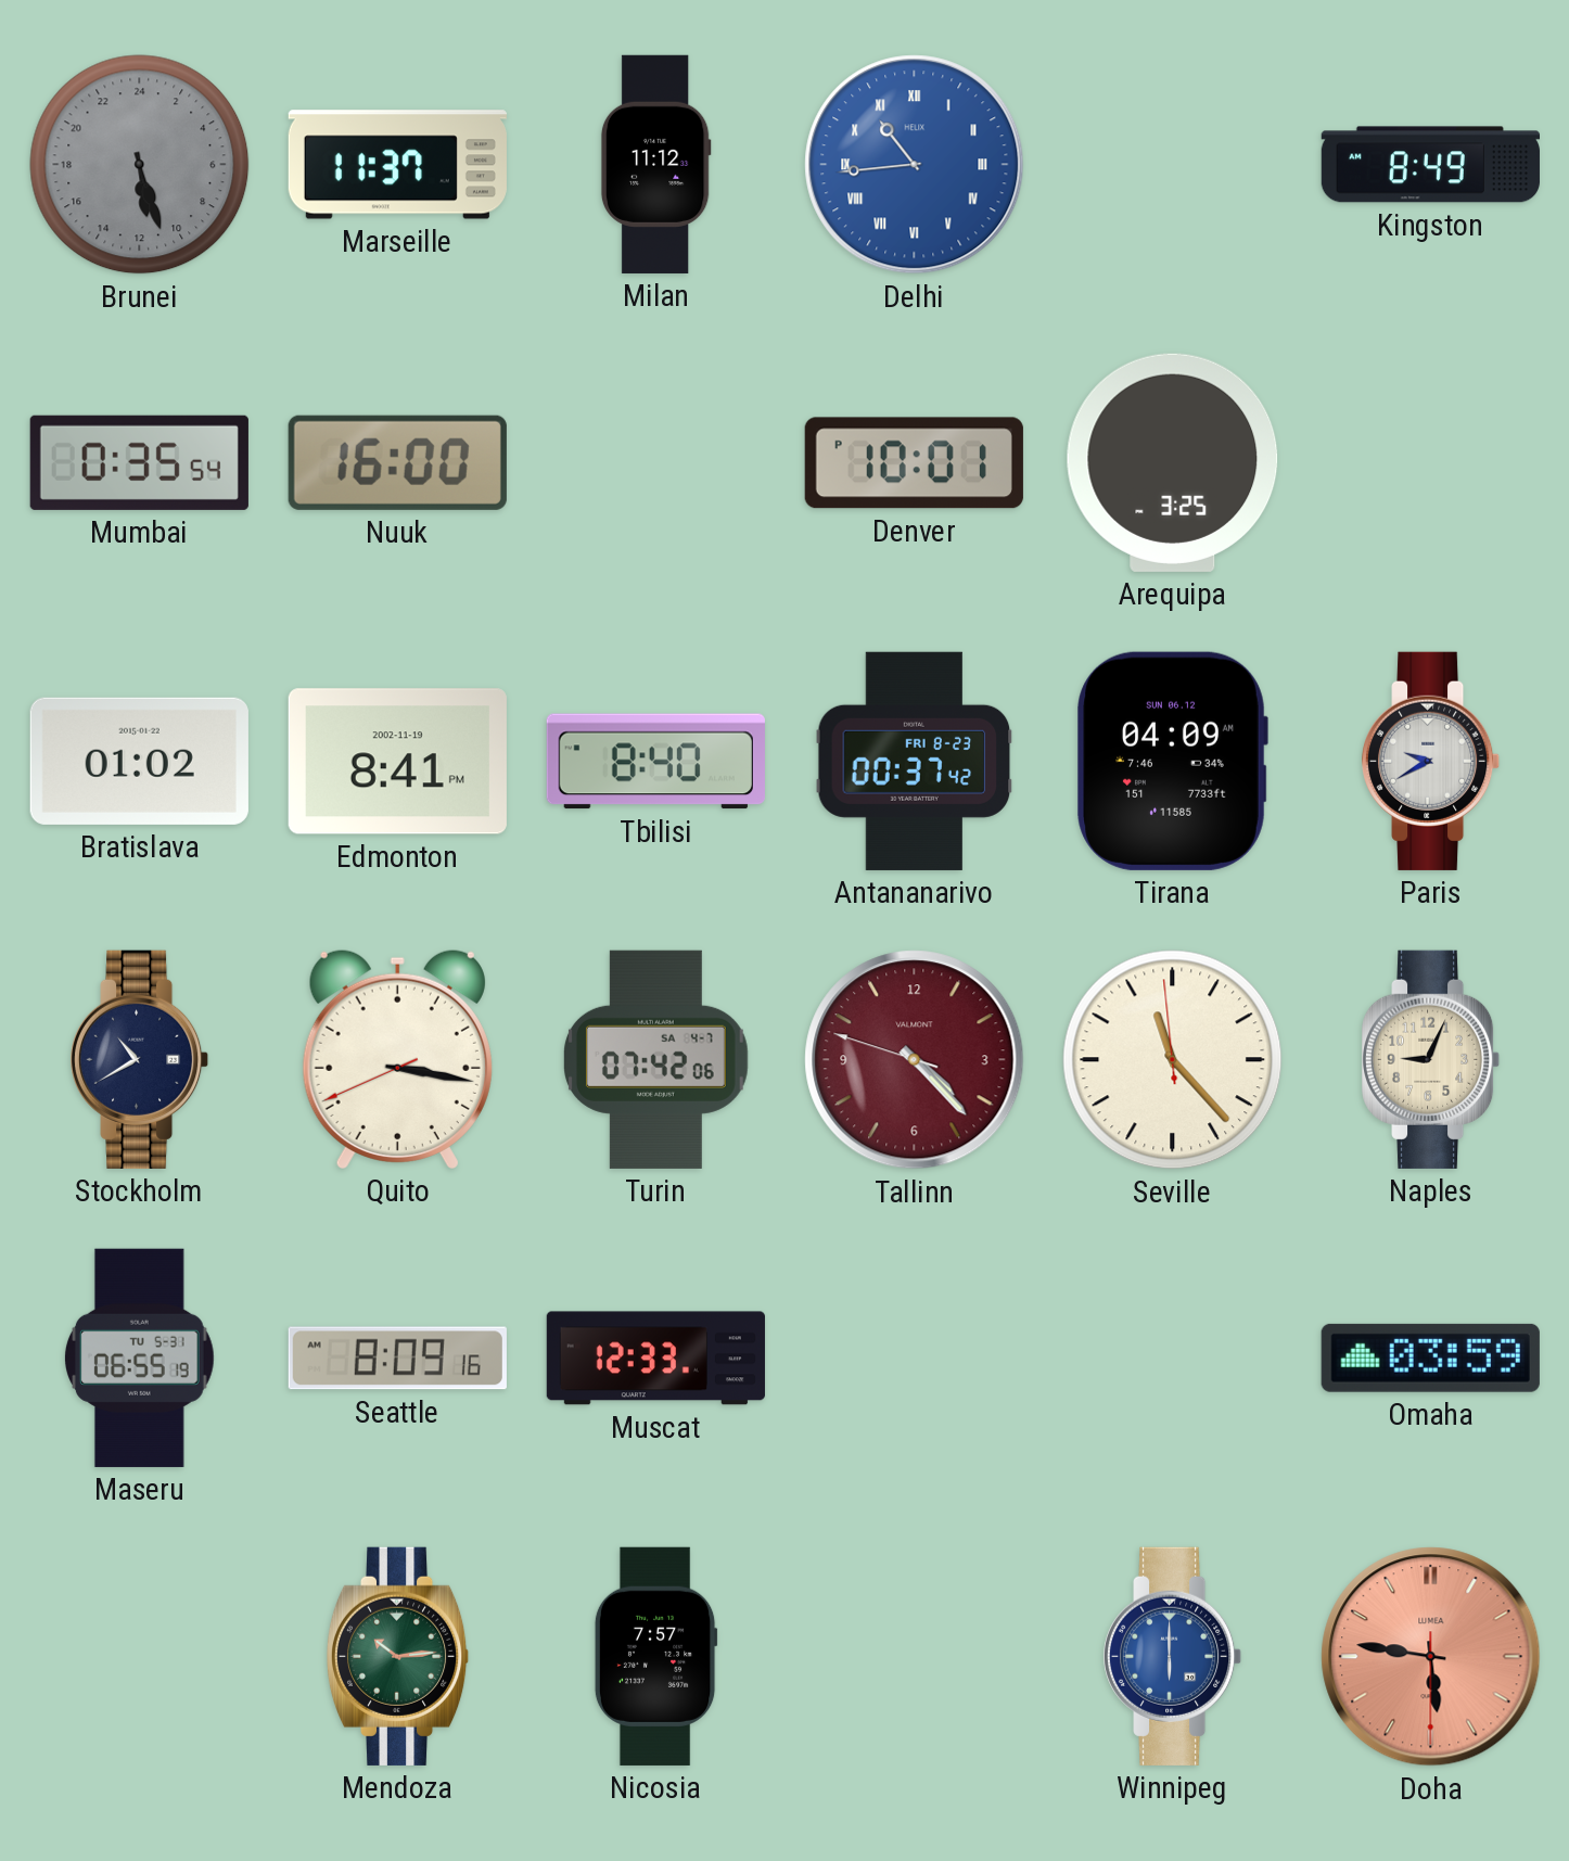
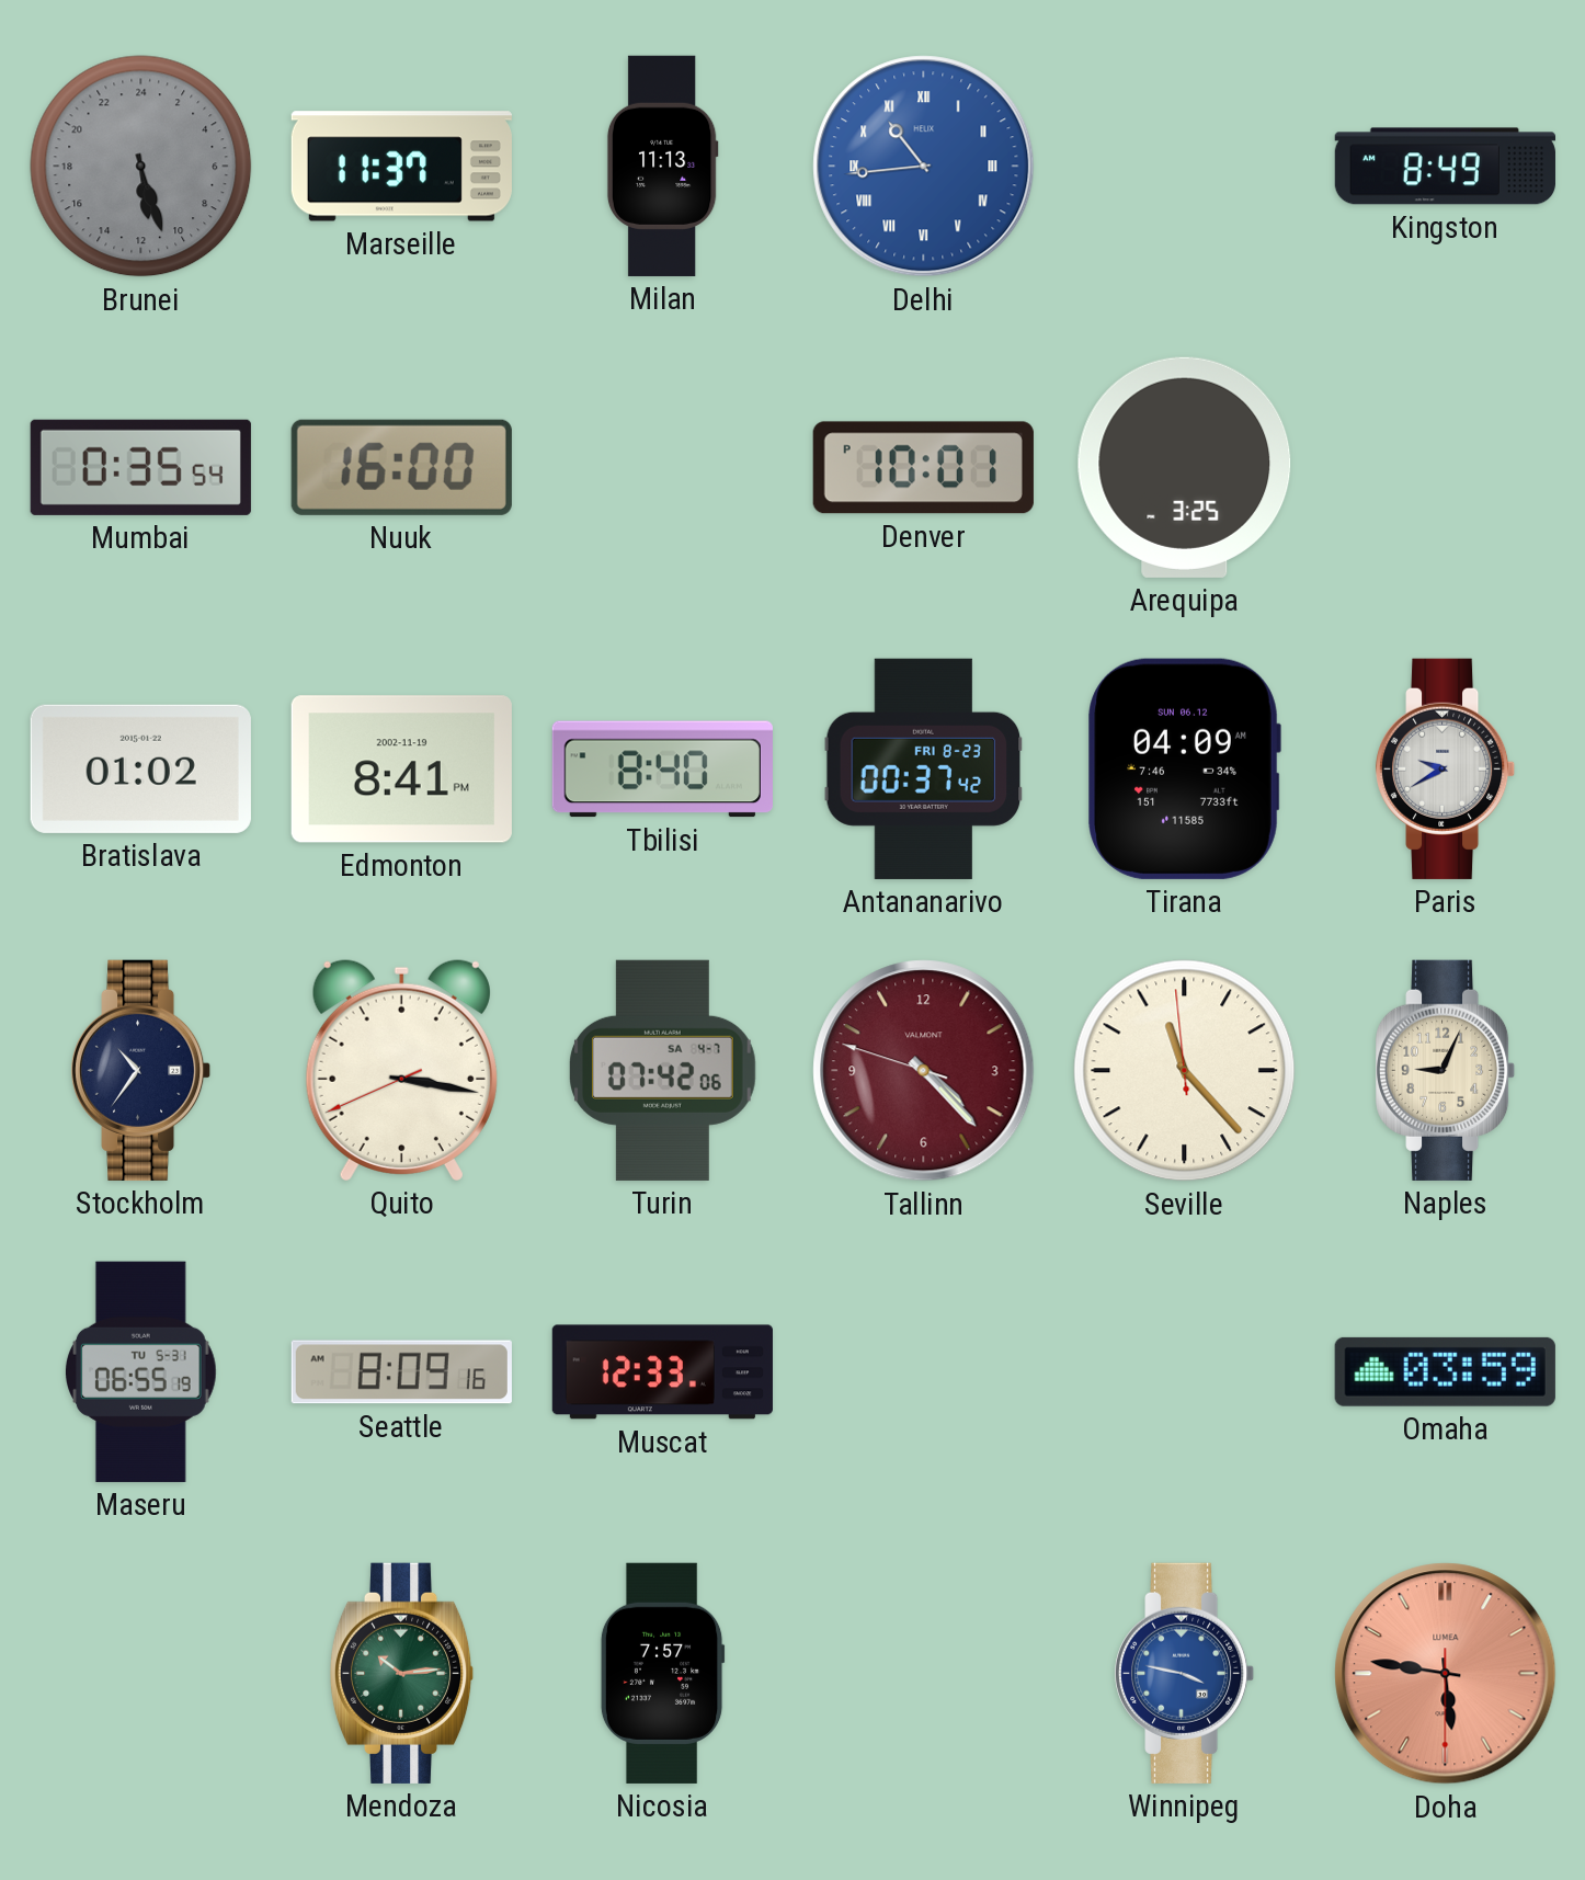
Milan: 11:12 -> 11:13
Stockholm: 10:40 -> 10:36
Winnipeg: 6:00 -> 3:47
